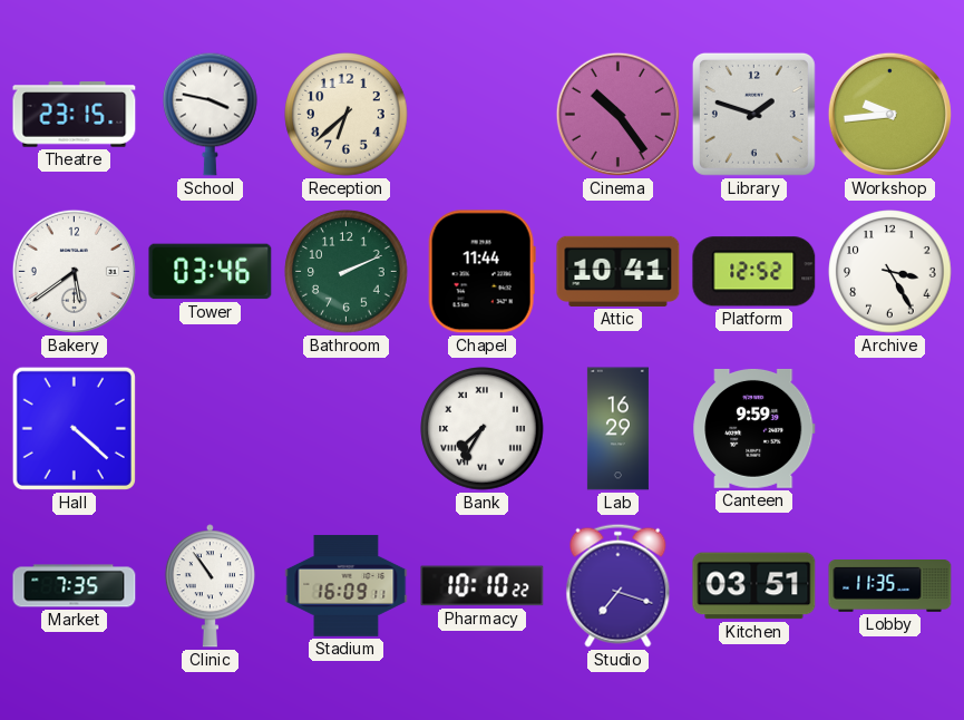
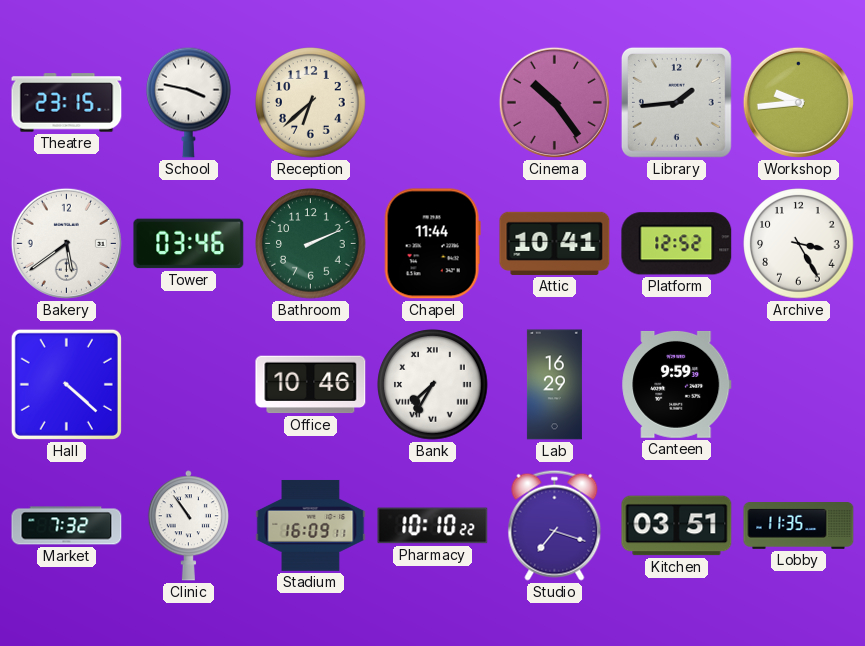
Library: 1:48 -> 1:44
Office: none -> 10:46
Market: 7:35 -> 7:32
